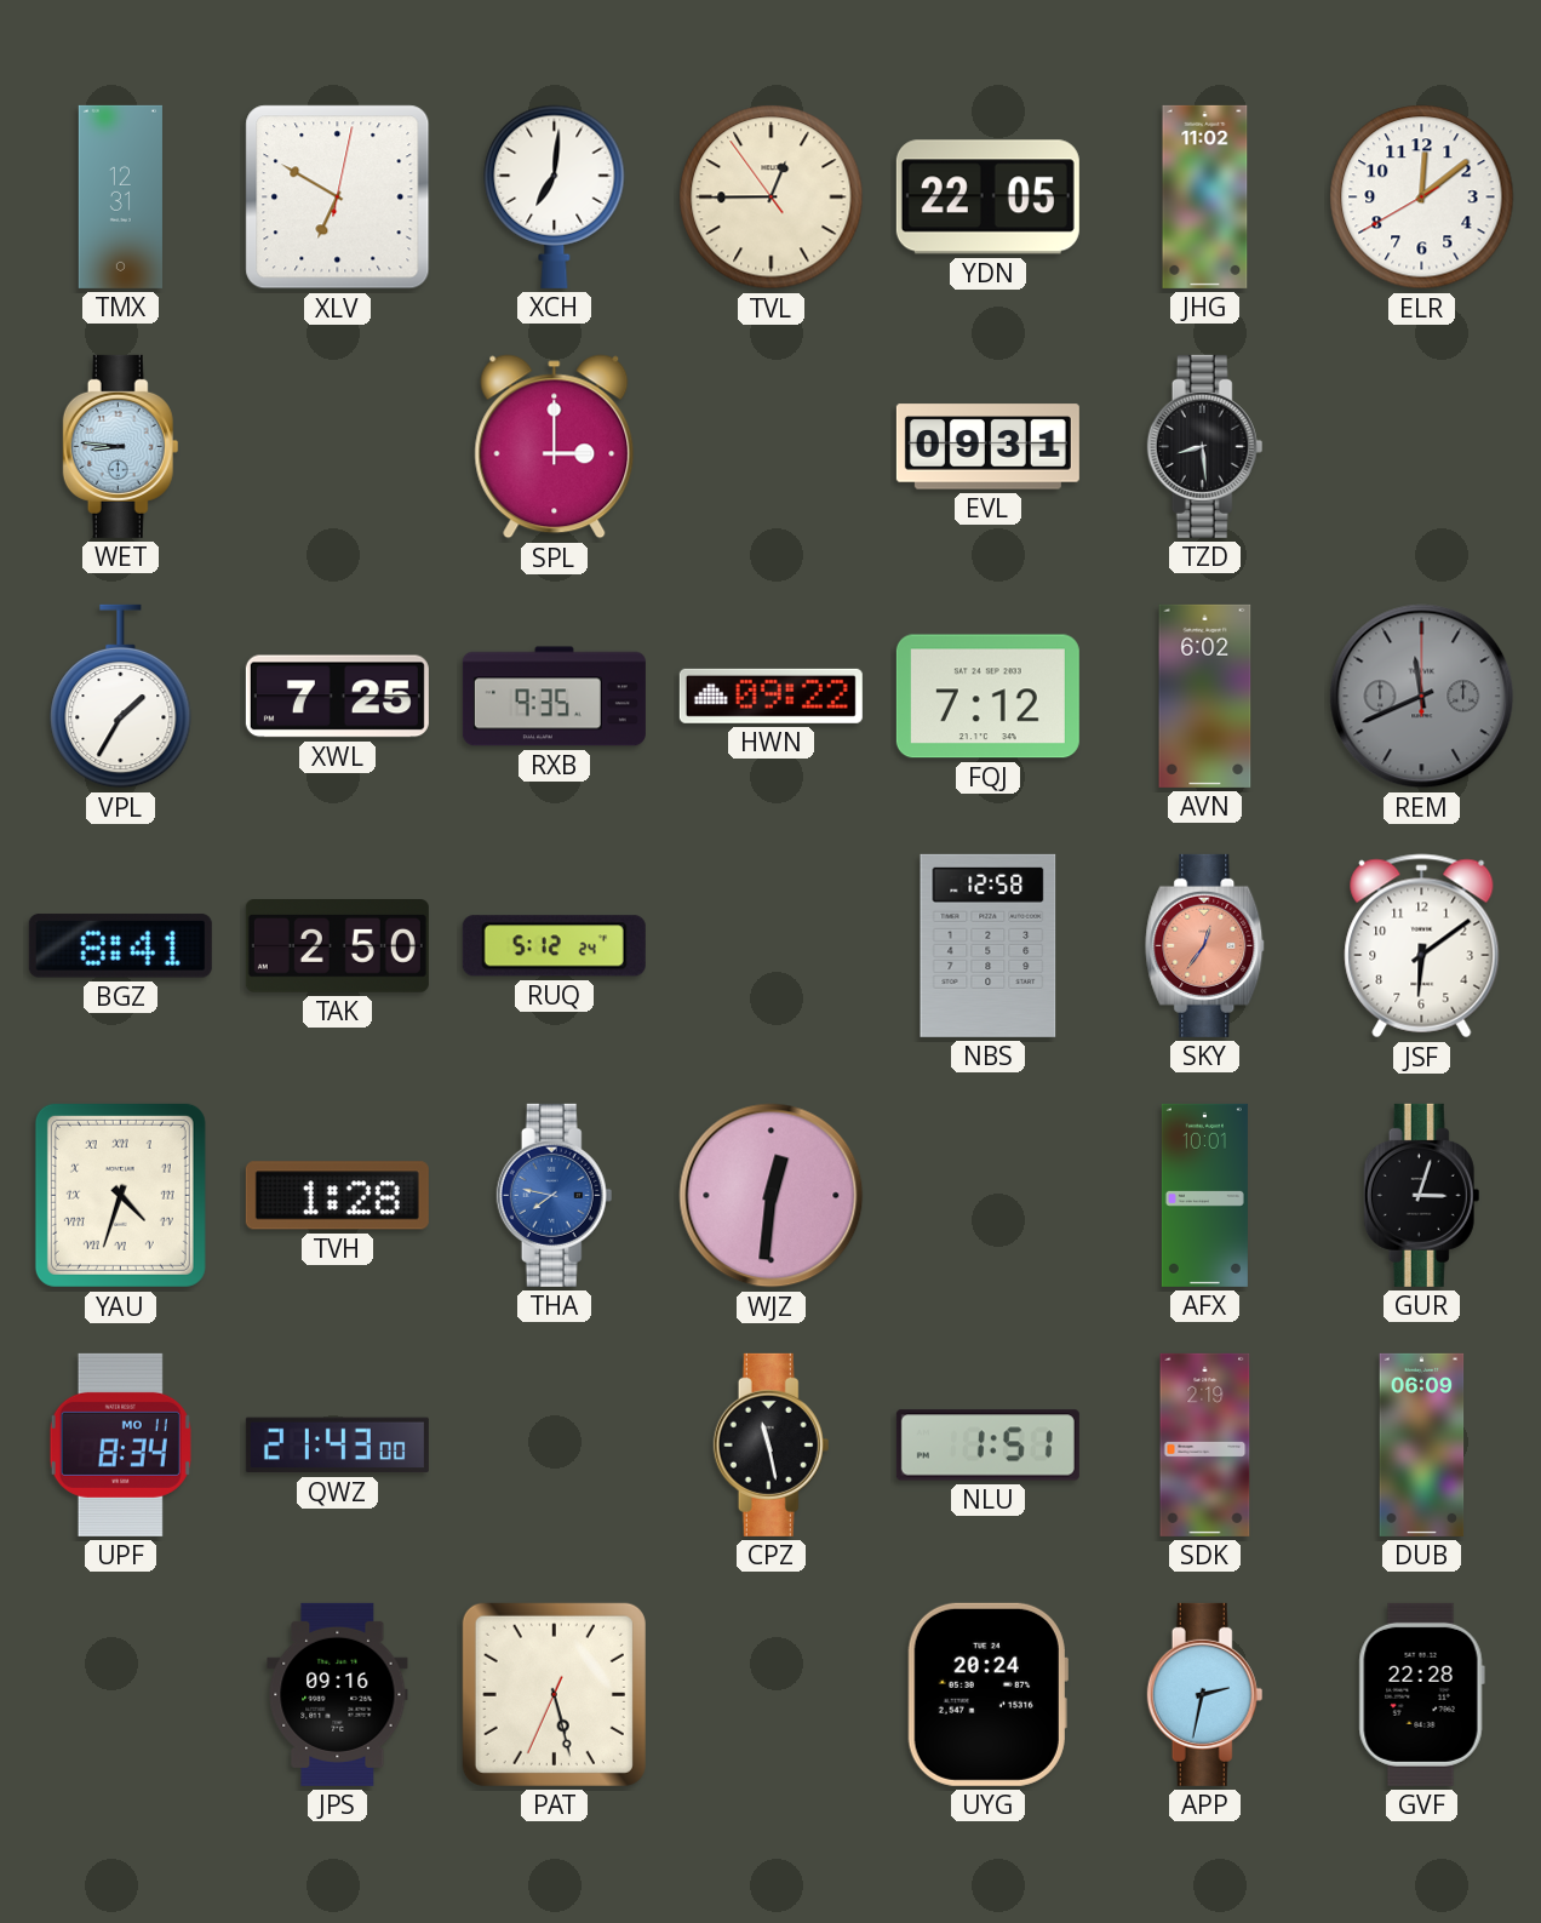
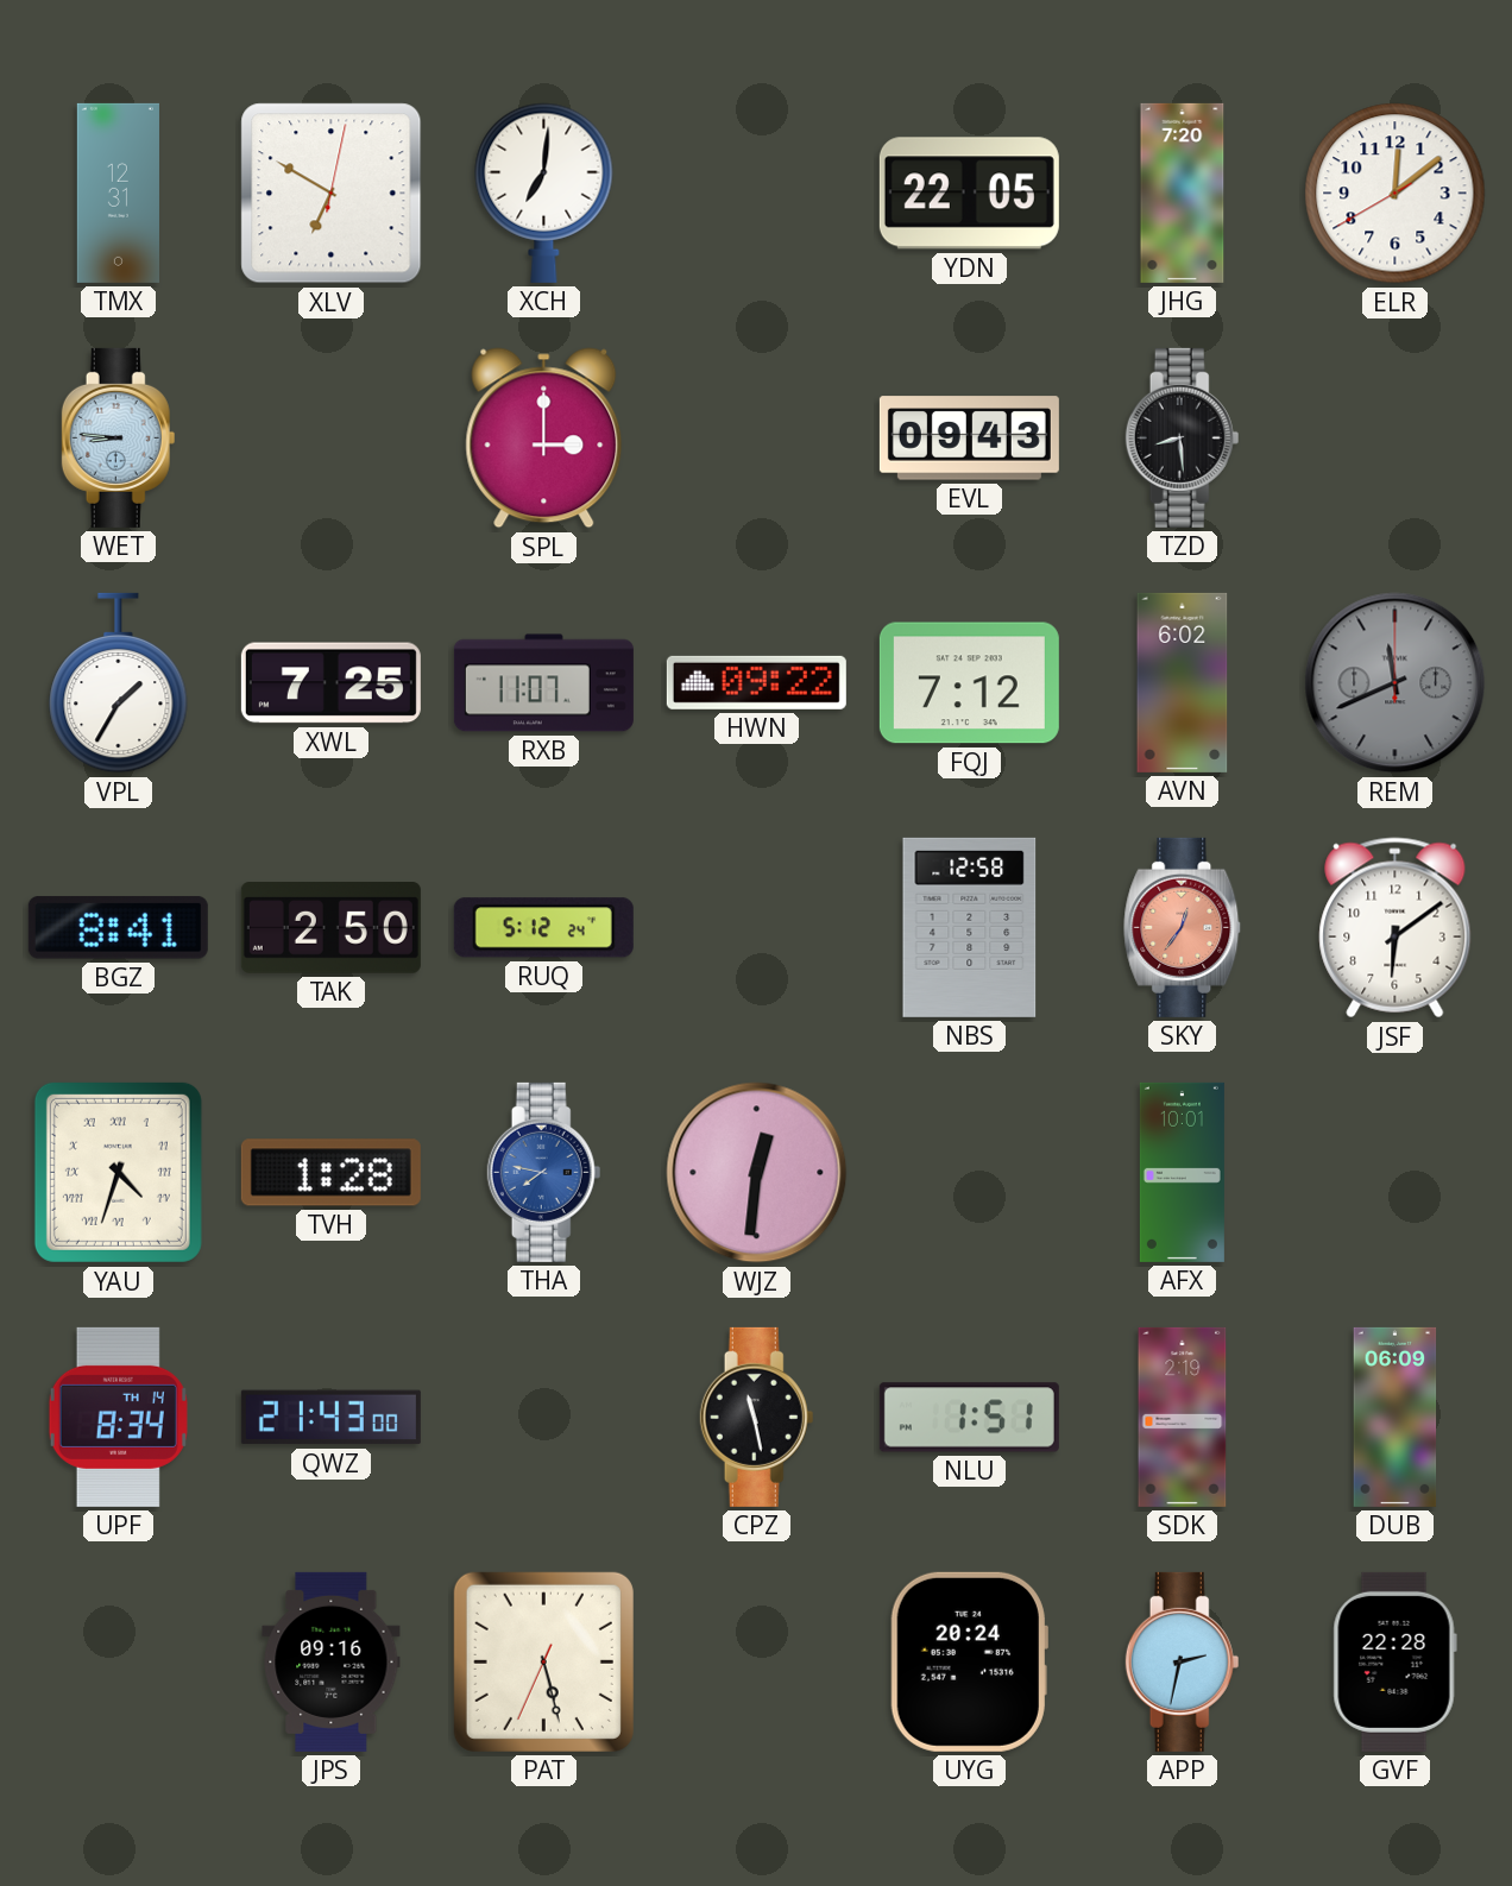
TVL: 12:44 -> none
JHG: 11:02 -> 7:20
EVL: 09:31 -> 09:43
RXB: 9:35 -> 11:07
GUR: 3:03 -> none
UPF date: MO 11 -> TH 14
